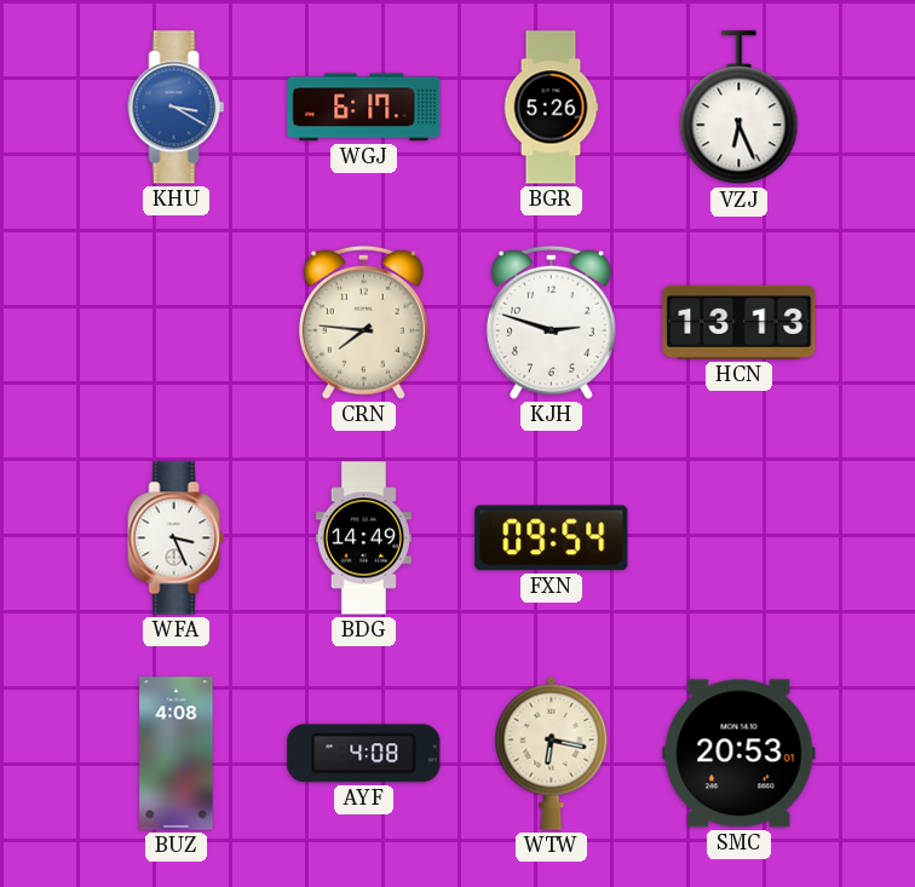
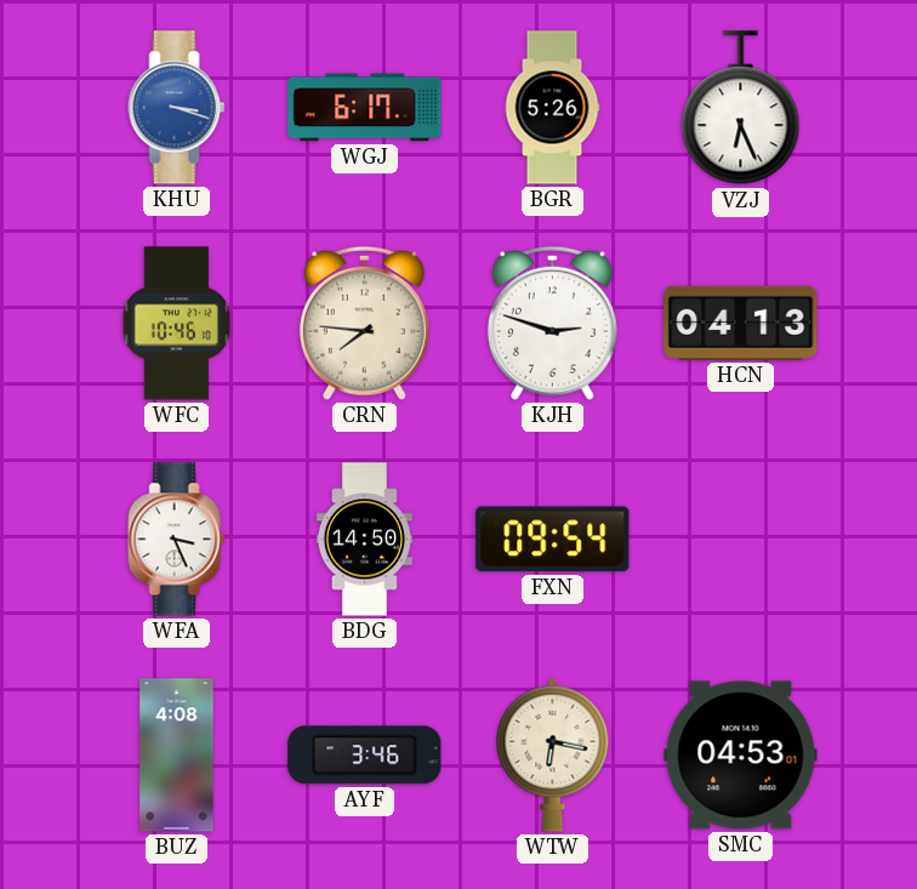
KHU: 3:20 -> 3:18
WFC: none -> 10:46
HCN: 13:13 -> 04:13
BDG: 14:49 -> 14:50
AYF: 4:08 -> 3:46
SMC: 20:53 -> 04:53
